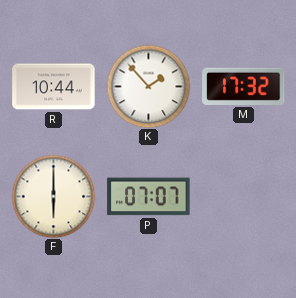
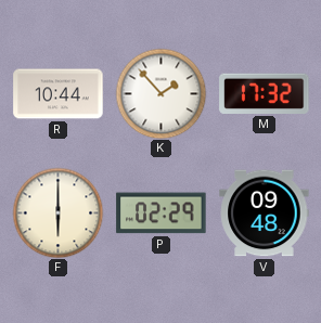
P: 07:07 -> 02:29
V: none -> 09:48
